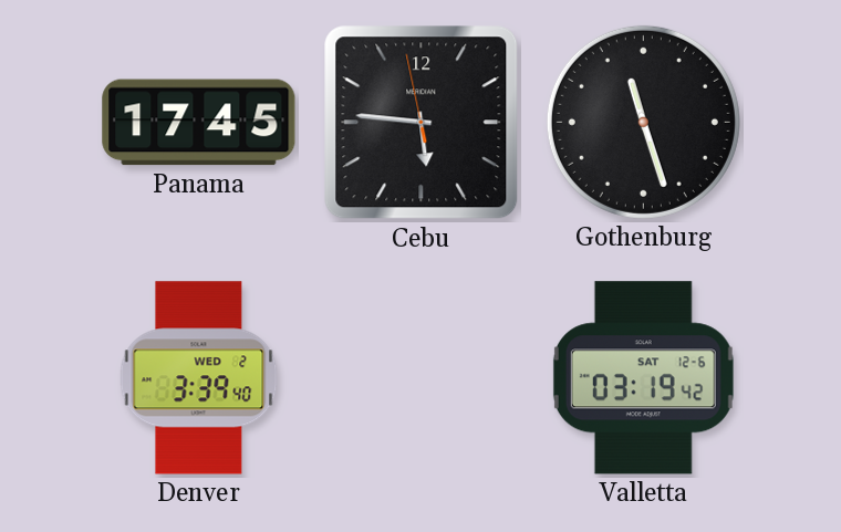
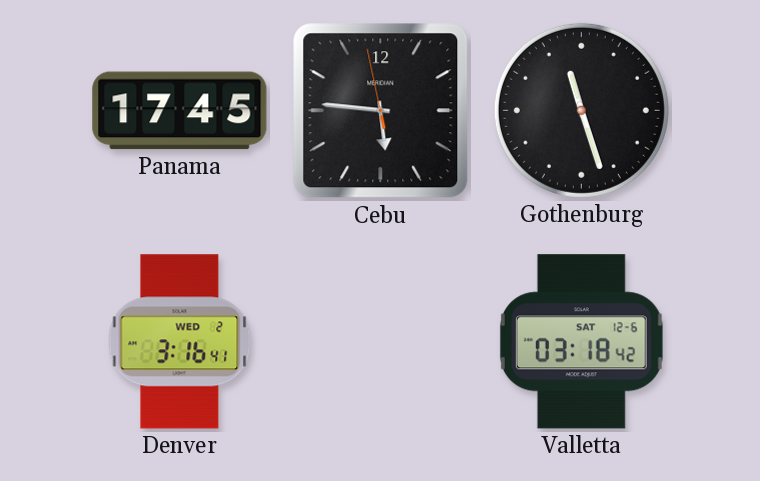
Denver: 3:39 -> 3:16
Valletta: 03:19 -> 03:18
